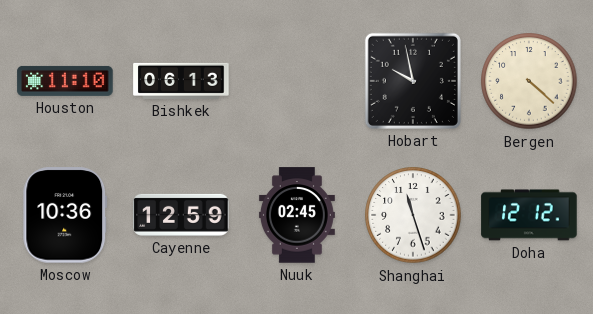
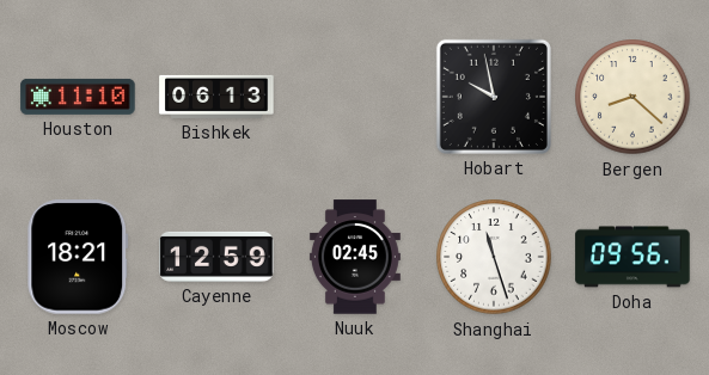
Bergen: 4:22 -> 8:22
Moscow: 10:36 -> 18:21
Doha: 12:12 -> 09:56
